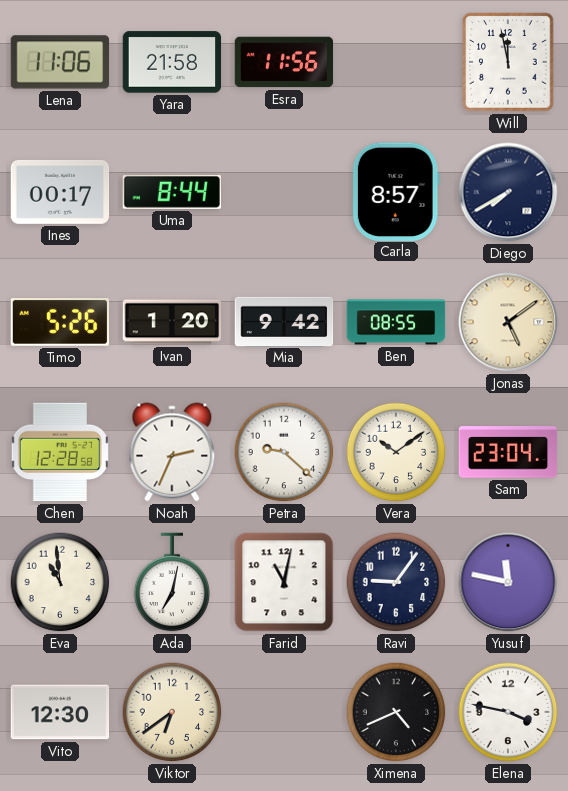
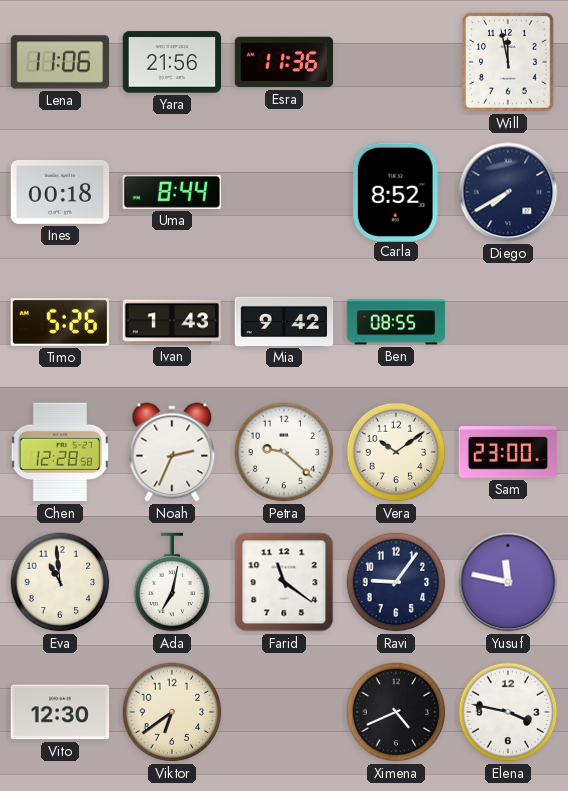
Yara: 21:58 -> 21:56
Esra: 11:56 -> 11:36
Ines: 00:17 -> 00:18
Carla: 8:57 -> 8:52
Ivan: 1:20 -> 1:43
Jonas: 5:09 -> none
Sam: 23:04 -> 23:00
Farid: 11:02 -> 11:21
